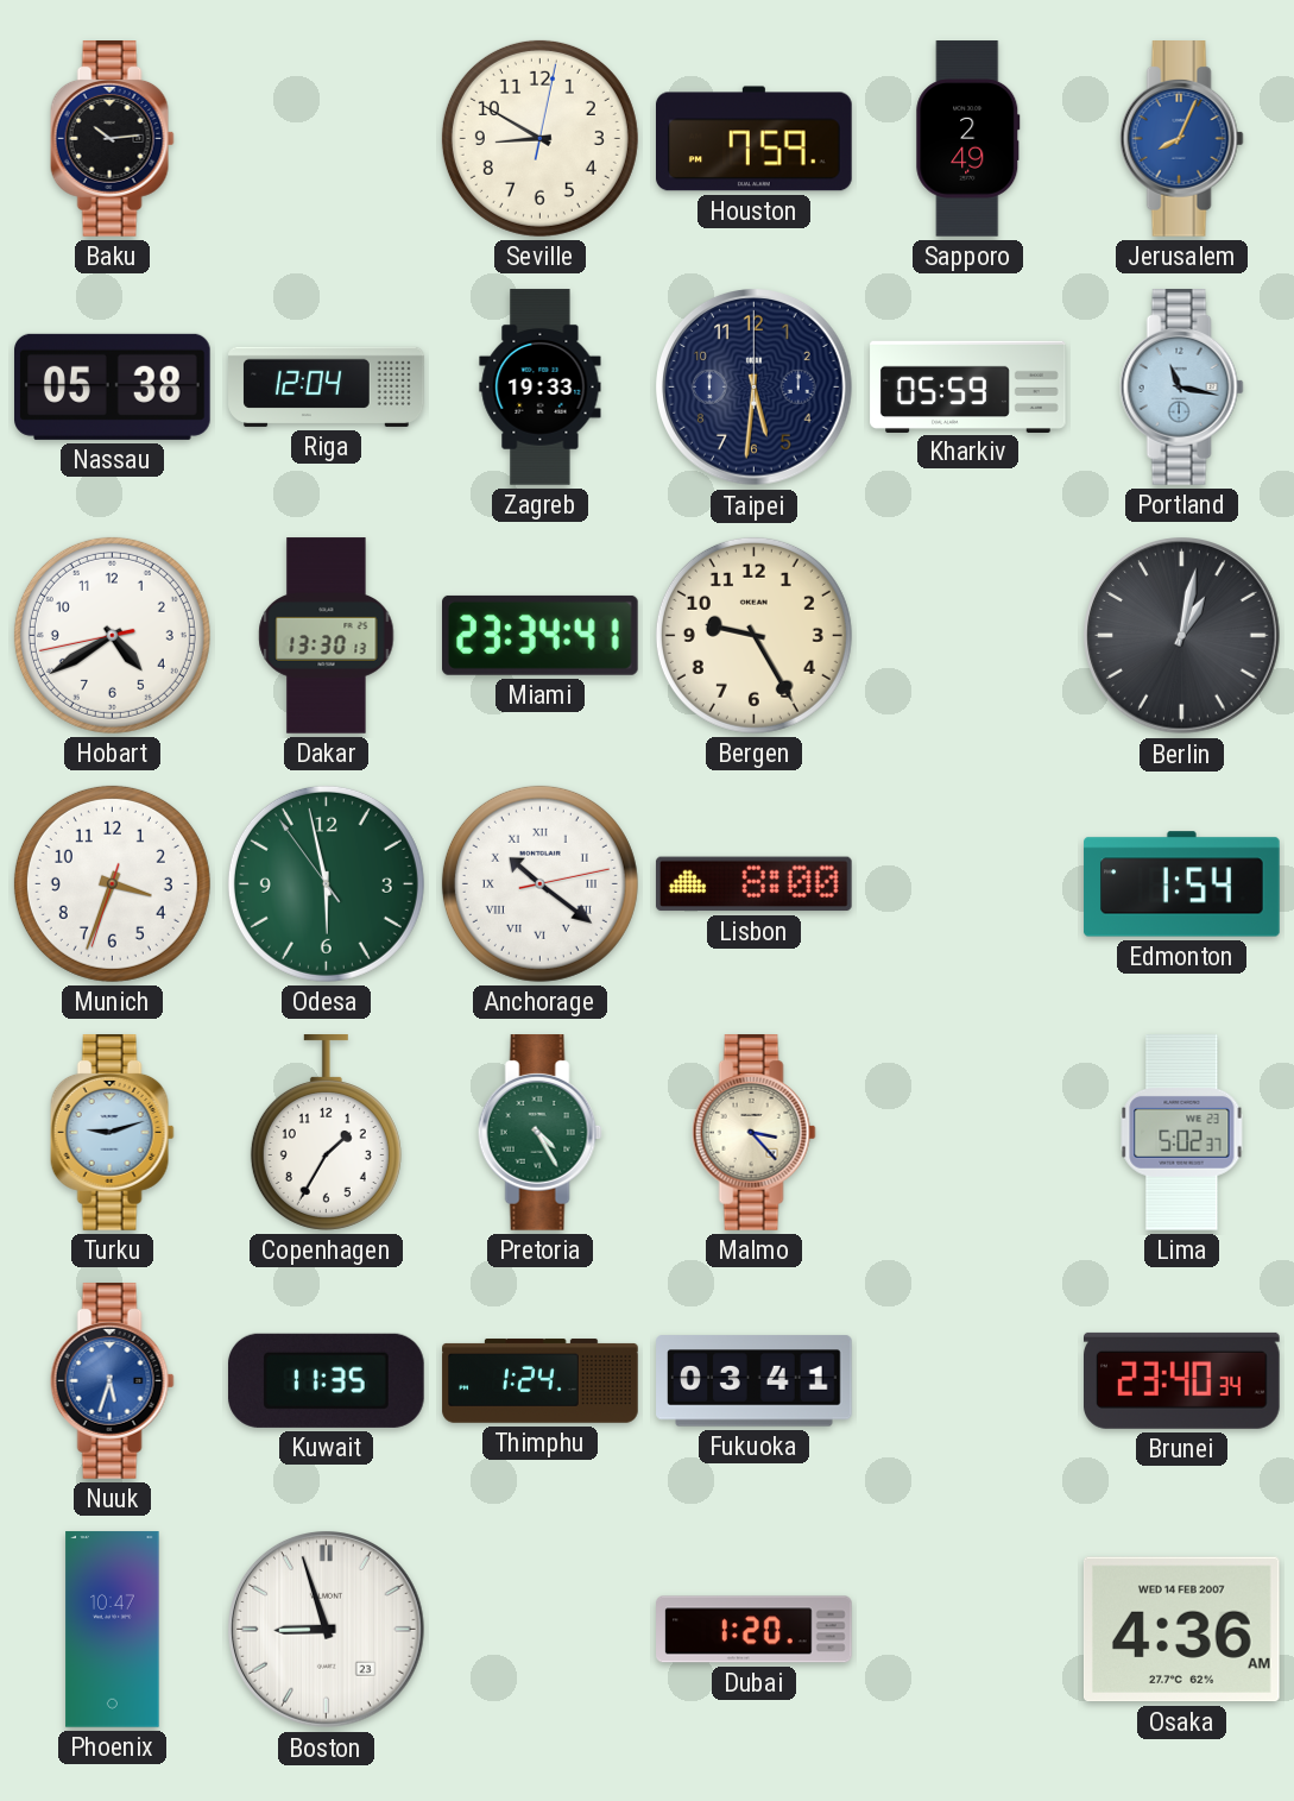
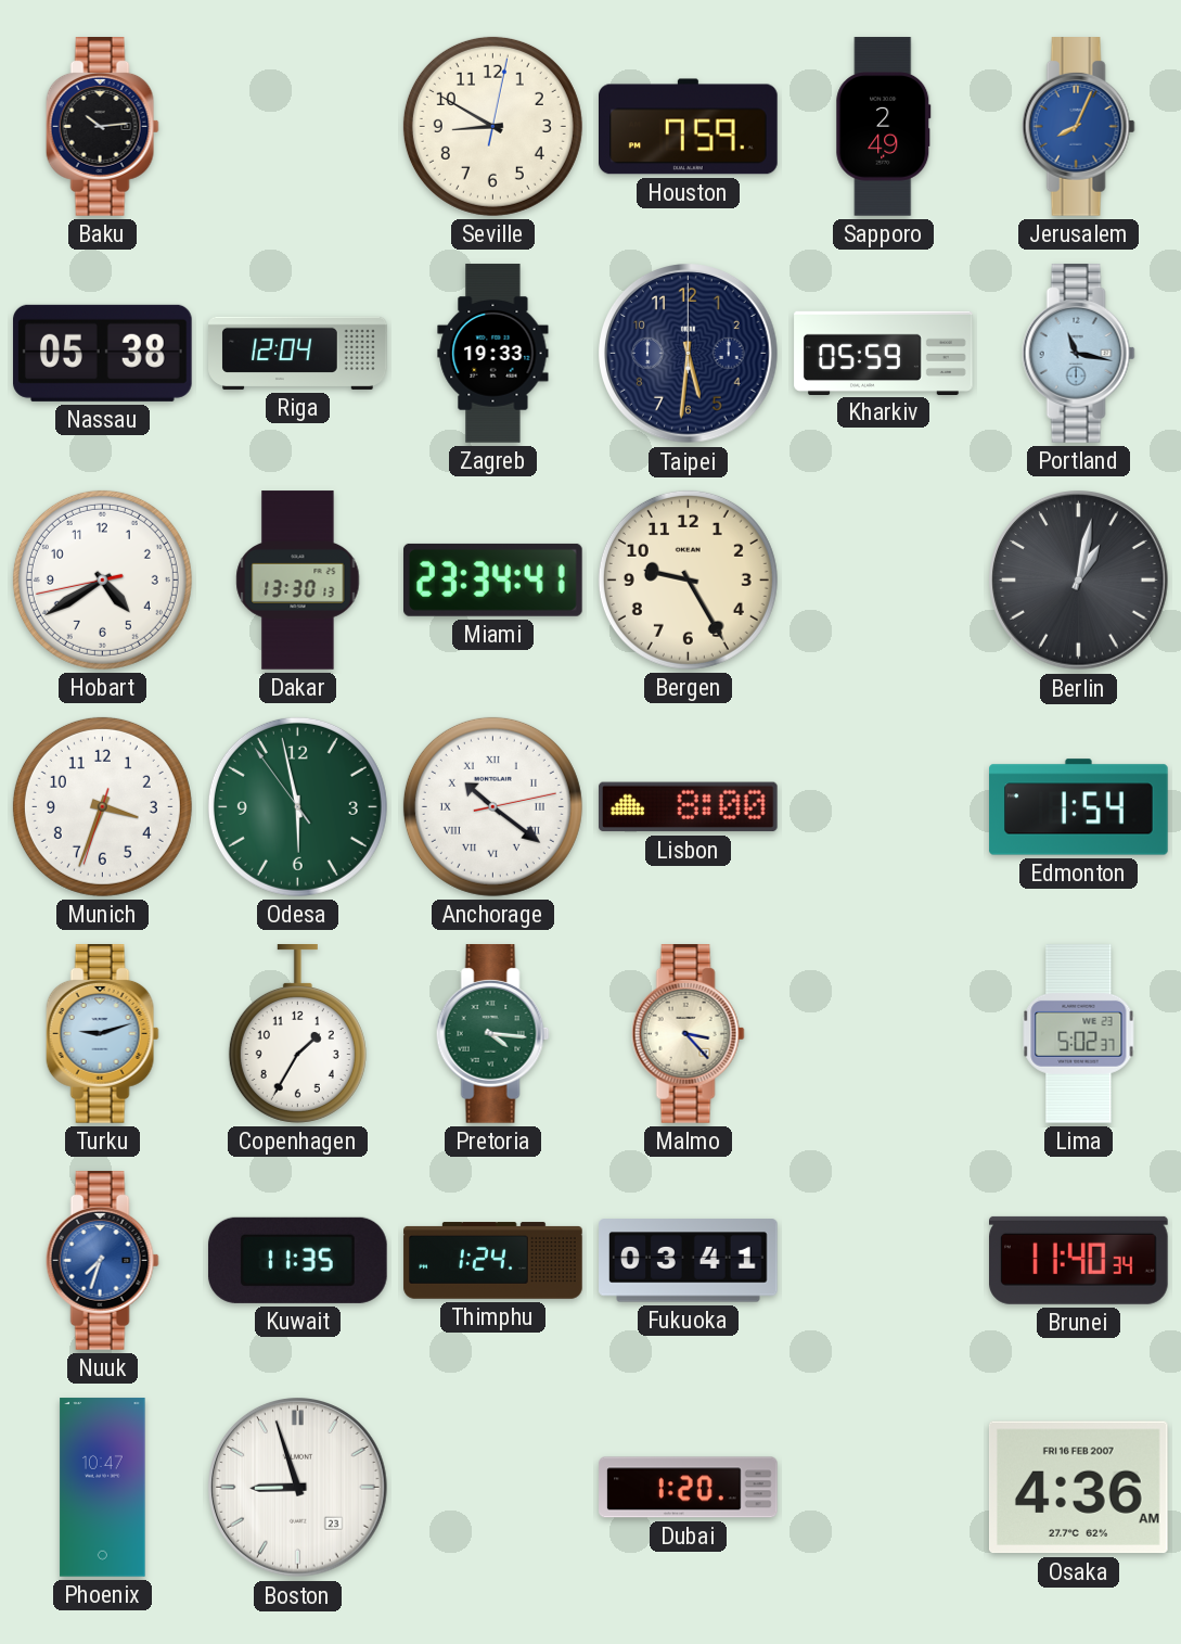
Pretoria: 4:25 -> 4:16
Nuuk: 5:33 -> 7:33
Brunei: 23:40 -> 11:40
Osaka date: WED 14 FEB 2007 -> FRI 16 FEB 2007
